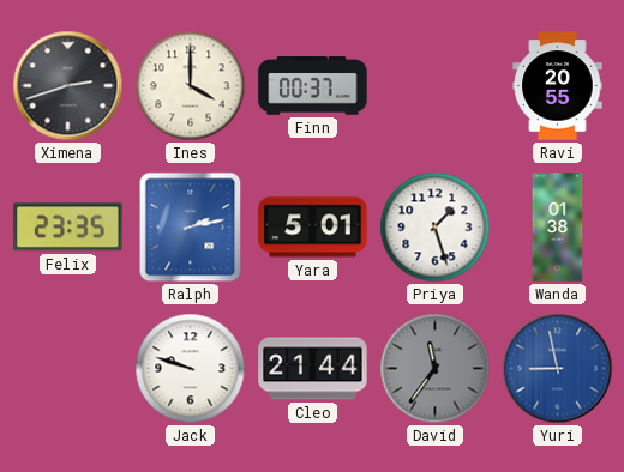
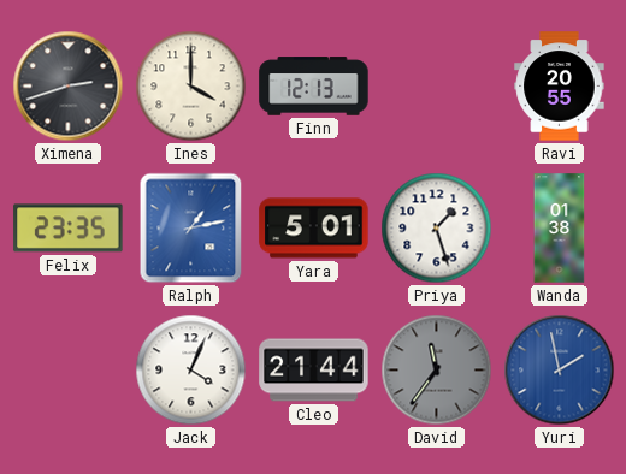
Finn: 00:37 -> 12:13
Ralph: 2:13 -> 1:13
Jack: 9:48 -> 4:04
Yuri: 8:58 -> 1:58
